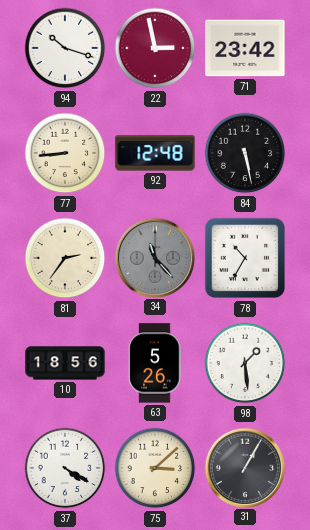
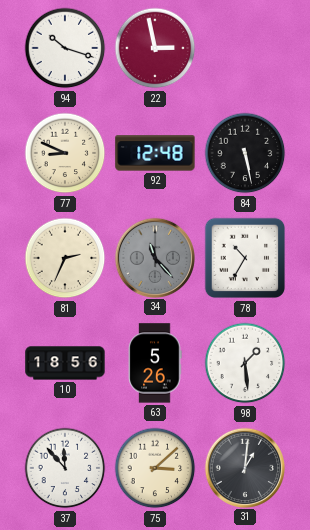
71: 23:42 -> none
77: 8:44 -> 8:49
81: 2:36 -> 2:34
37: 4:20 -> 11:53
31: 1:05 -> 1:01
